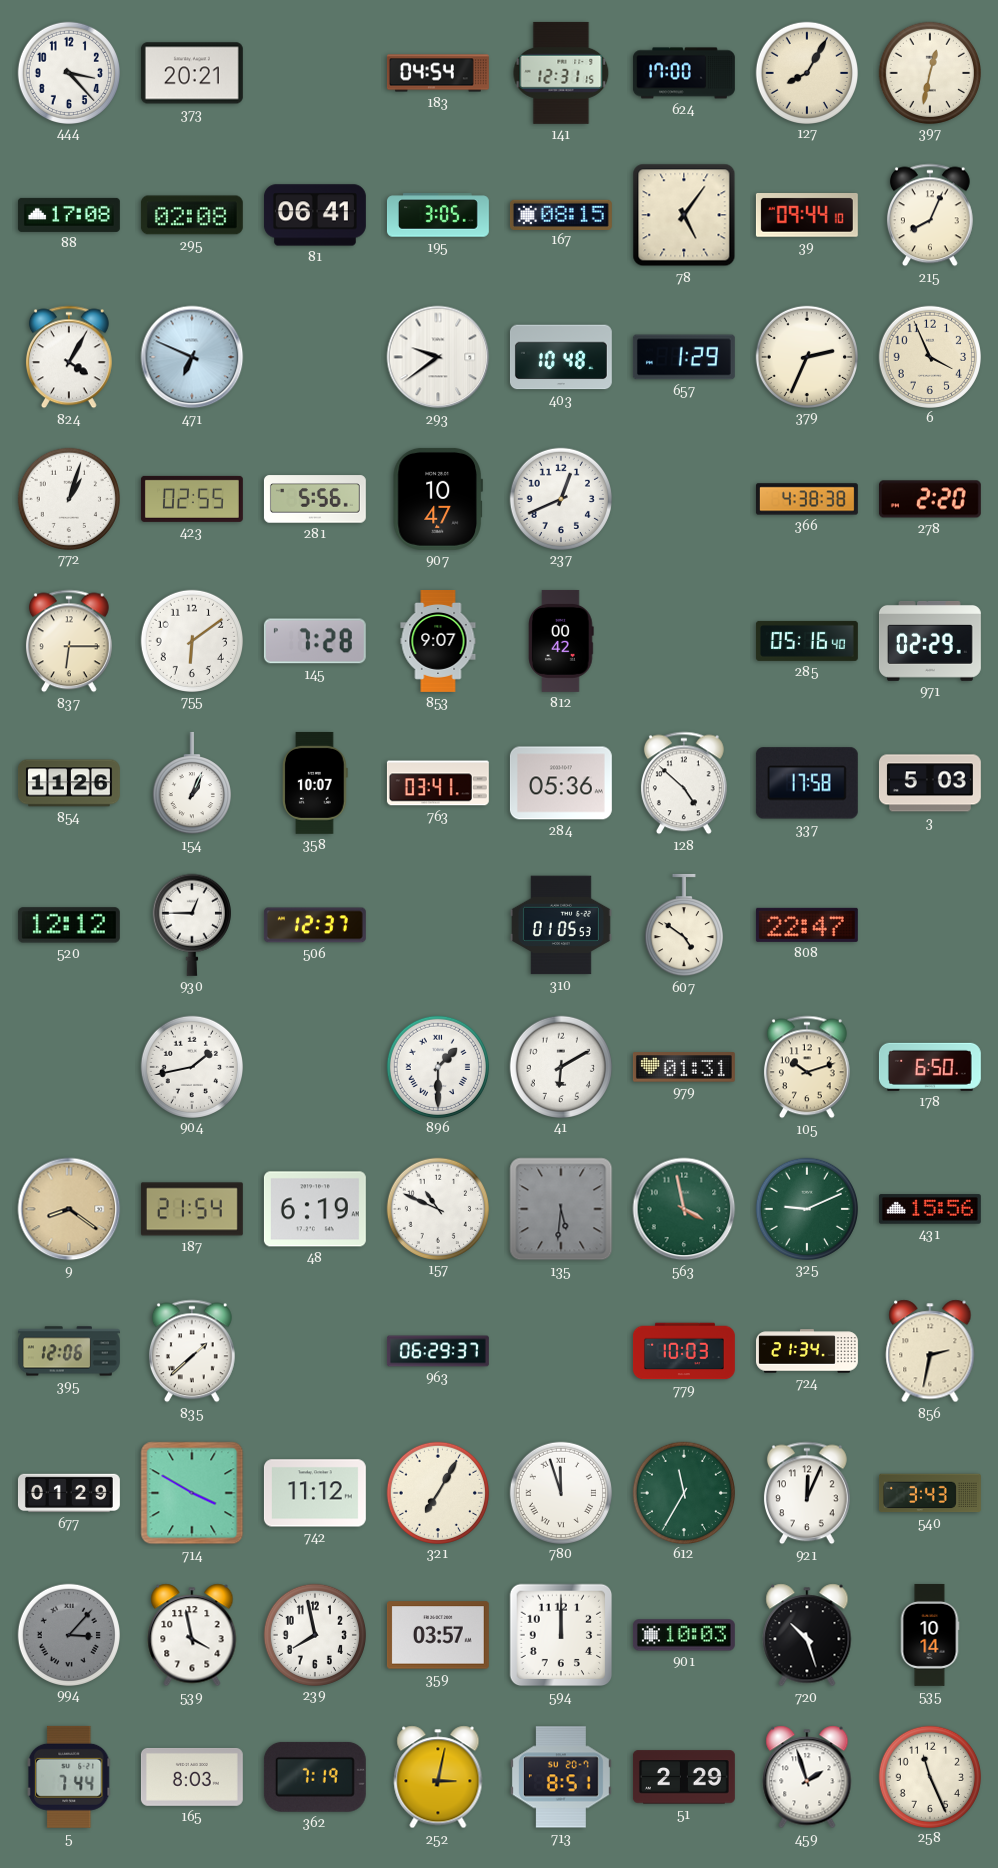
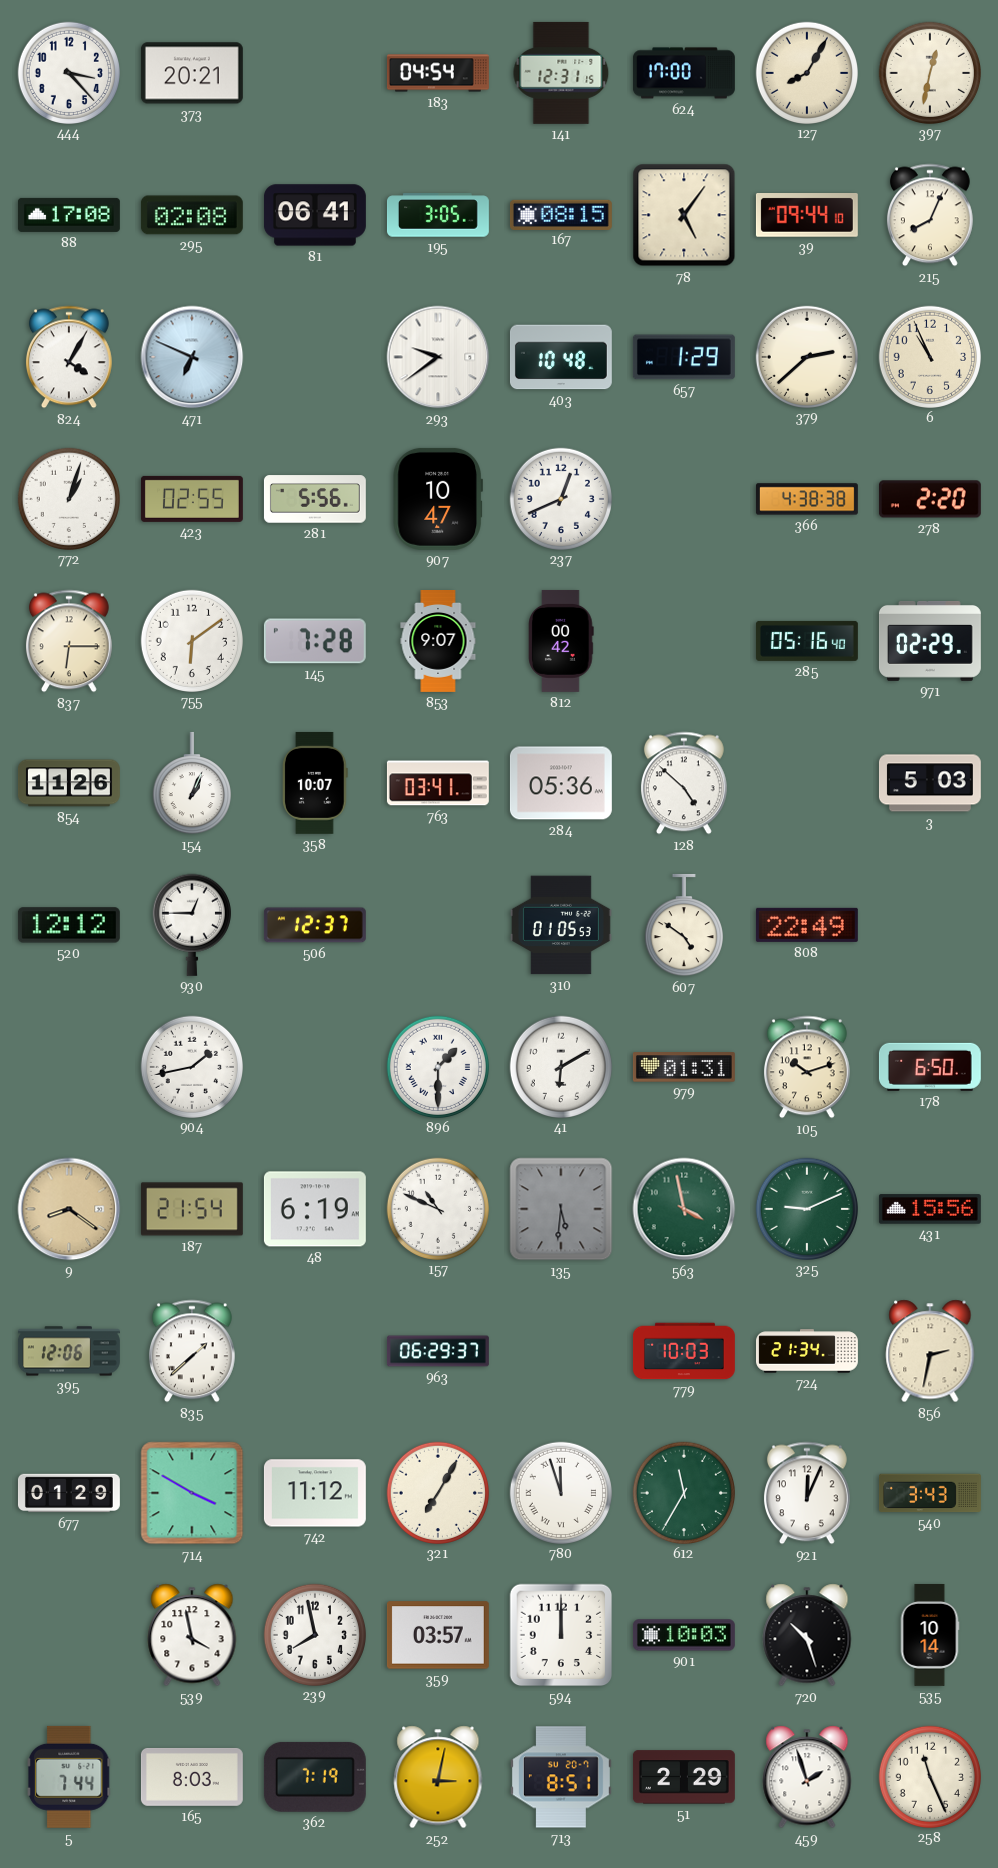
379: 2:34 -> 2:38
6: 3:56 -> 10:56
337: 17:58 -> none
808: 22:47 -> 22:49
994: 3:07 -> none
